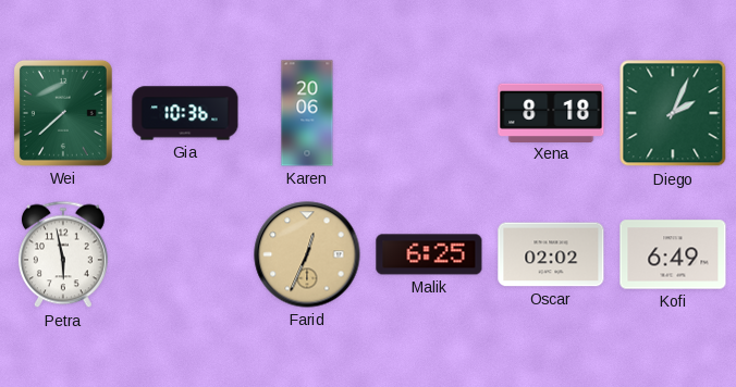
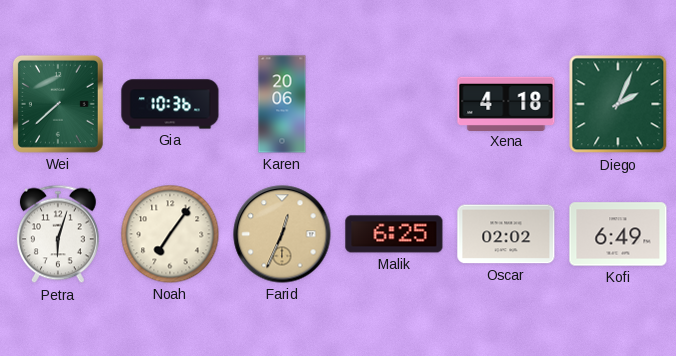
Xena: 8:18 -> 4:18
Petra: 5:58 -> 6:03
Noah: none -> 7:06
